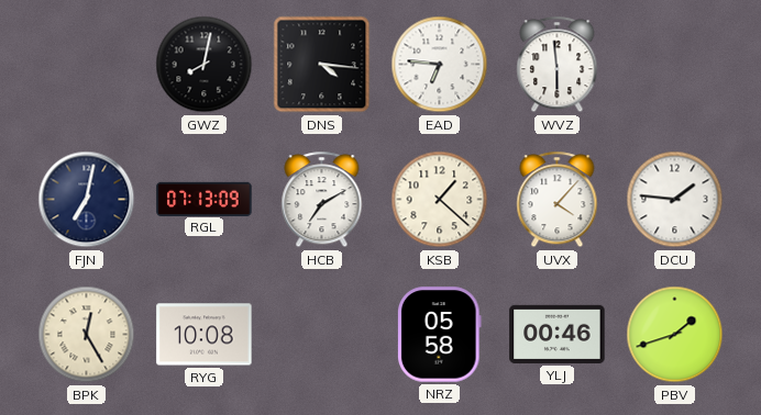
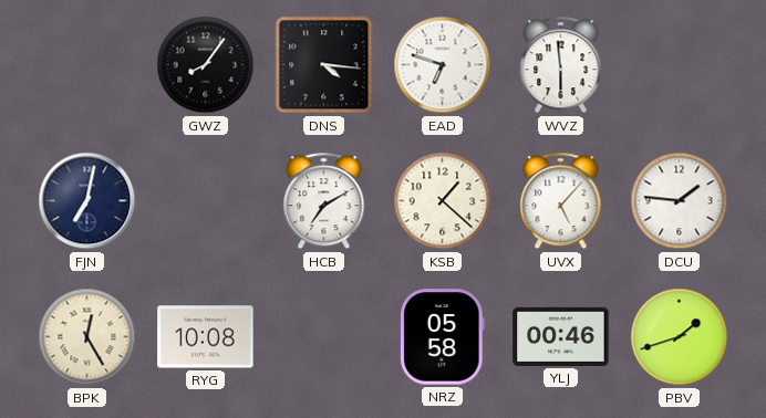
GWZ: 8:02 -> 8:06
EAD: 6:46 -> 6:48
RGL: 07:13 -> none
UVX: 4:07 -> 5:07
